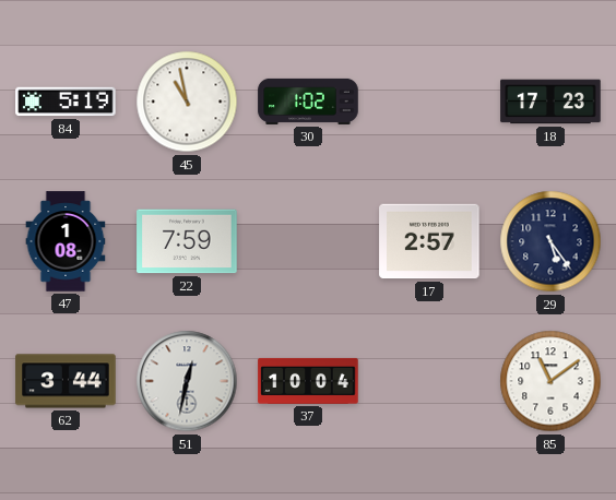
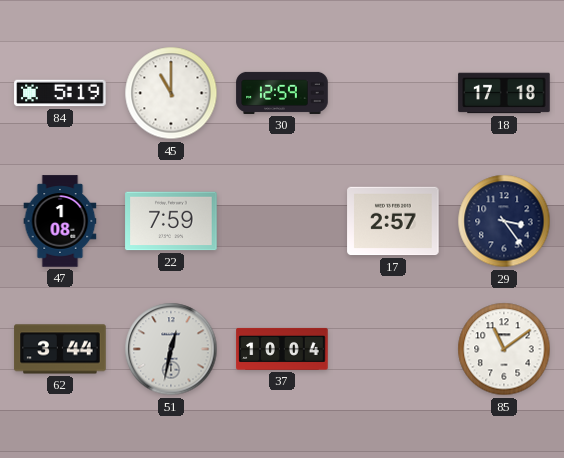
45: 10:58 -> 11:00
30: 1:02 -> 12:59
18: 17:23 -> 17:18
29: 5:24 -> 3:24
